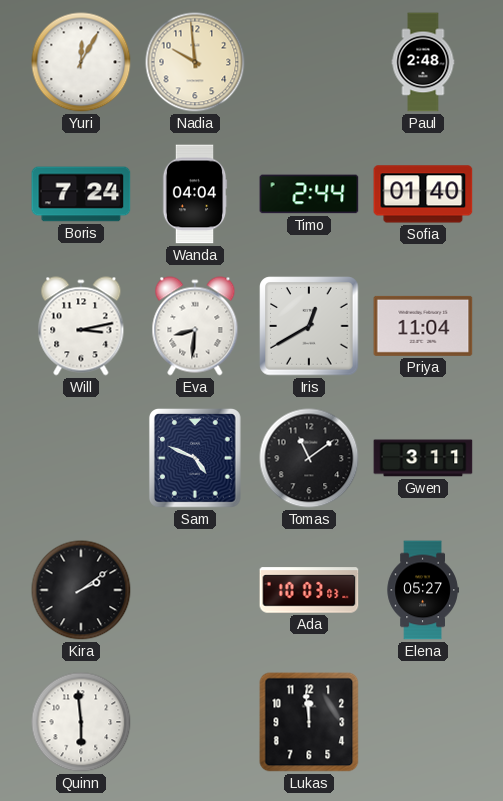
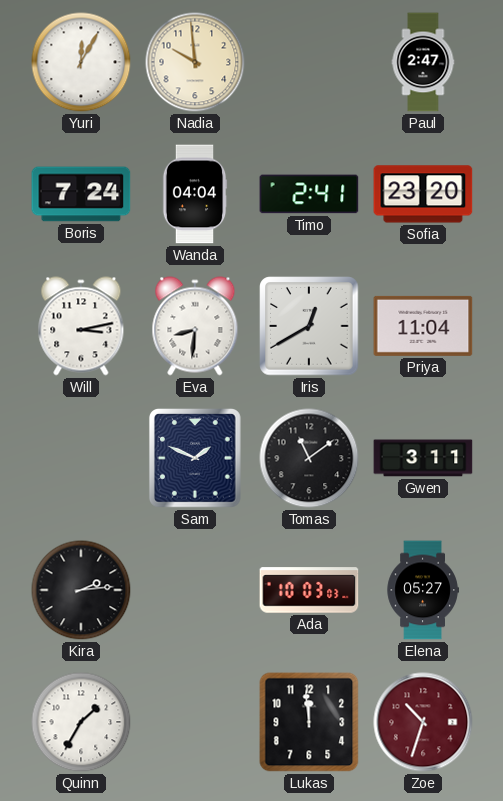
Paul: 2:48 -> 2:47
Timo: 2:44 -> 2:41
Sofia: 01:40 -> 23:20
Sam: 4:49 -> 1:49
Kira: 2:09 -> 2:14
Quinn: 5:59 -> 1:35
Zoe: none -> 10:33
